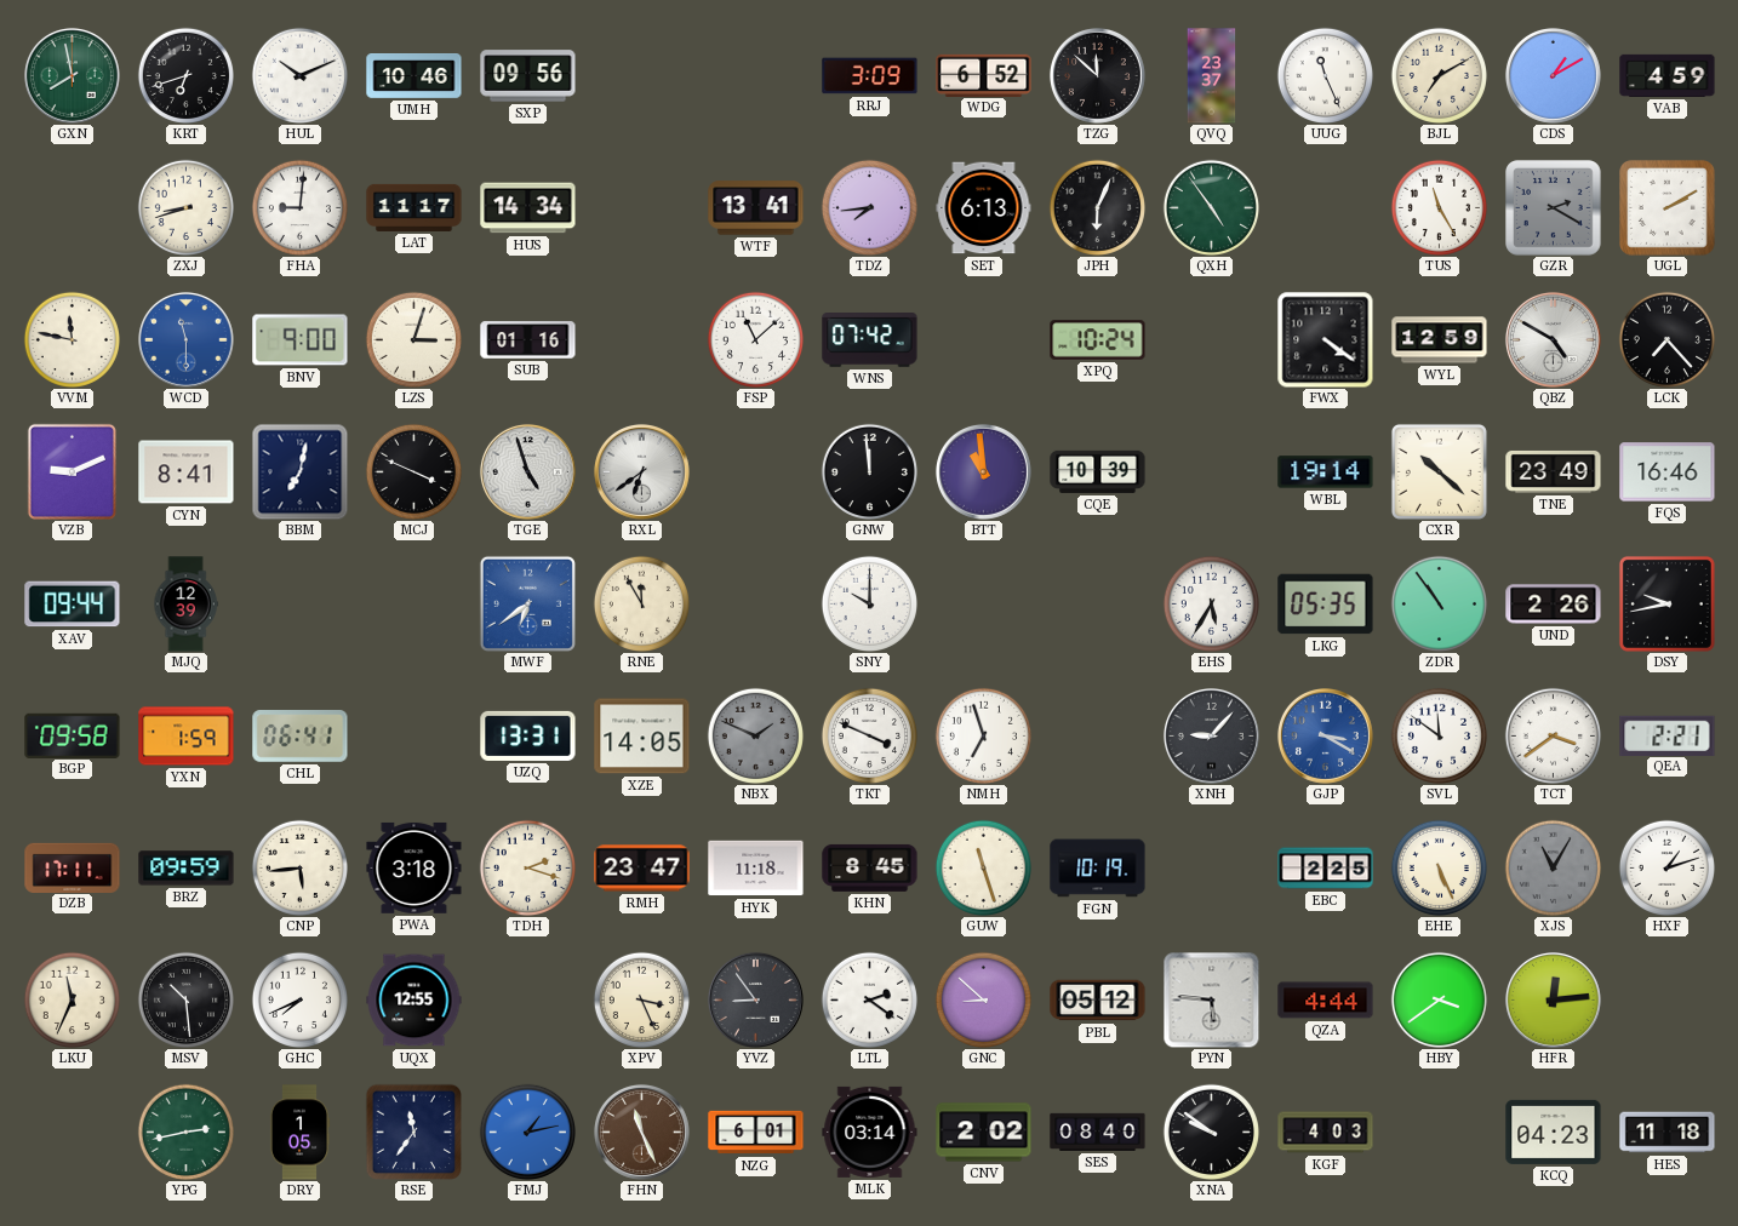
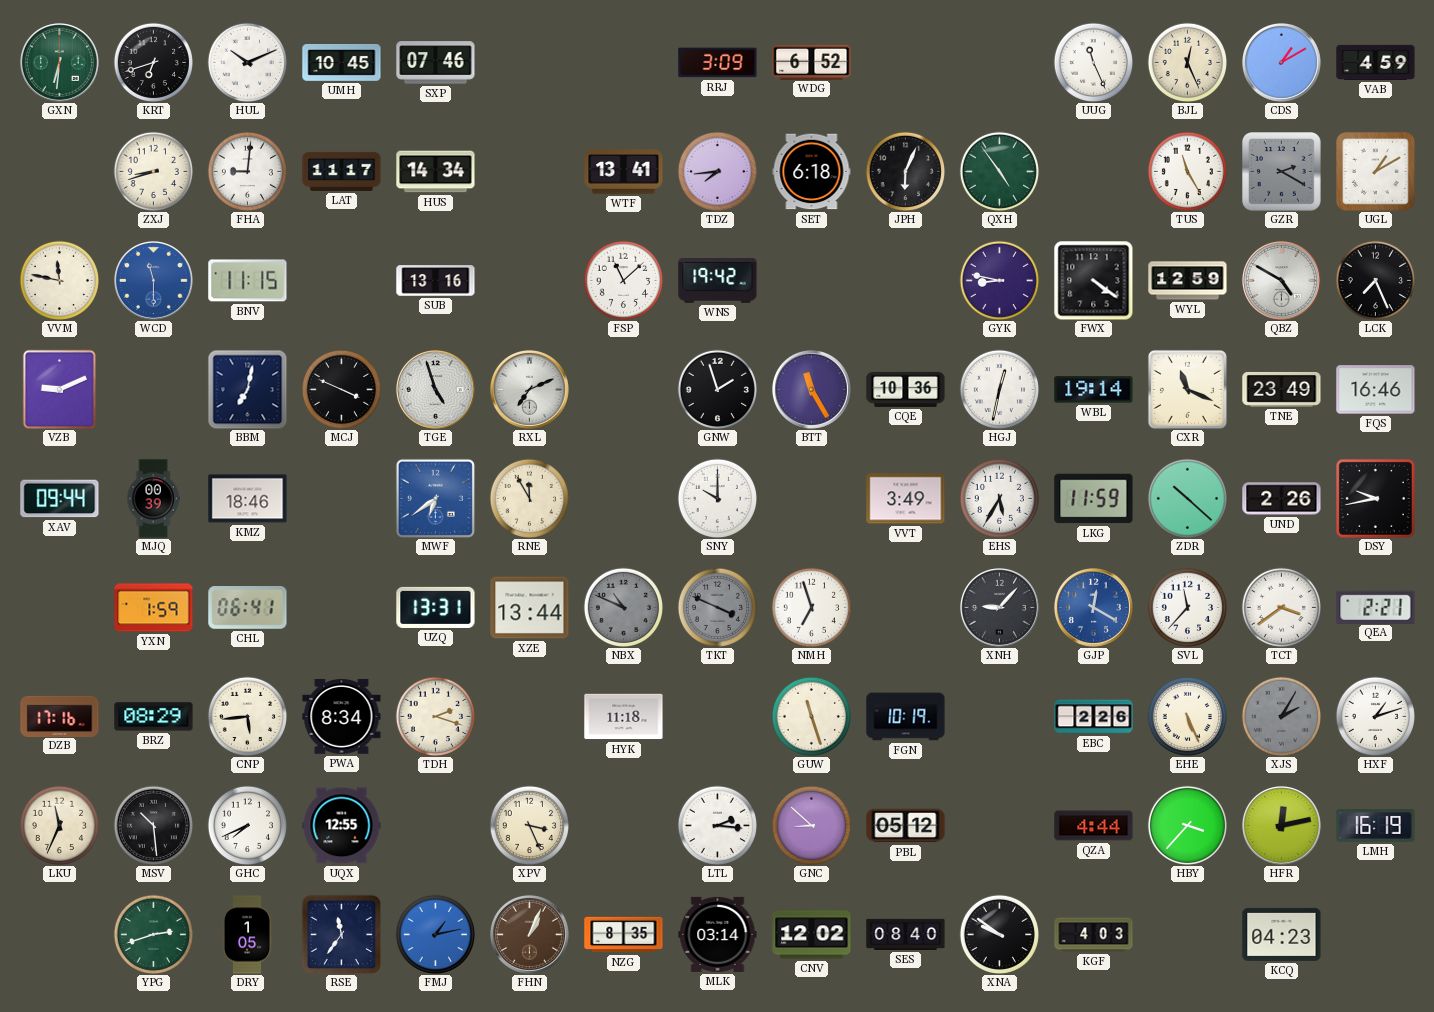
GXN: 7:58 -> 6:31
UMH: 10:46 -> 10:45
SXP: 09:56 -> 07:46
TZG: 11:52 -> none
QVQ: 23:37 -> none
BJL: 7:10 -> 12:26
SET: 6:13 -> 6:18
UGL: 2:10 -> 1:10
BNV: 9:00 -> 11:15
LZS: 3:03 -> none
SUB: 01:16 -> 13:16
WNS: 07:42 -> 19:42
XPQ: 10:24 -> none
GYK: none -> 8:47
LCK: 7:23 -> 7:26
CYN: 8:41 -> none
RXL: 6:39 -> 7:11
GNW: 11:59 -> 1:57
BTT: 10:59 -> 11:25
CQE: 10:39 -> 10:36
HGJ: none -> 12:32
CXR: 10:22 -> 11:19
MJQ: 12:39 -> 00:39
KMZ: none -> 18:46
VVT: none -> 3:49
LKG: 05:35 -> 11:59
ZDR: 10:54 -> 10:22
BGP: 09:58 -> none
XZE: 14:05 -> 13:44
NBX: 1:49 -> 10:49
TKT dial: white -> grey
GJP: 3:20 -> 12:20
SVL: 11:51 -> 11:37
DZB: 17:11 -> 17:16
BRZ: 09:59 -> 08:29
PWA: 3:18 -> 8:34
RMH: 23:47 -> none
KHN: 8:45 -> none
EBC: 2:25 -> 2:26
XJS: 11:05 -> 2:05
YVZ: 8:54 -> none
LTL: 2:21 -> 2:16
PYN: 5:46 -> none
HBY: 3:39 -> 3:37
HFR: 12:14 -> 12:13
LMH: none -> 16:19
YPG: 2:43 -> 2:42
FHN: 11:26 -> 1:04
NZG: 6:01 -> 8:35
CNV: 2:02 -> 12:02
HES: 11:18 -> none
